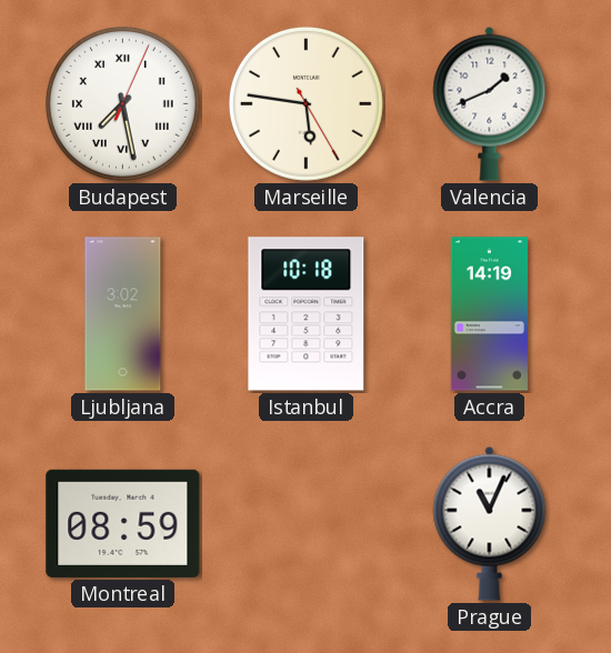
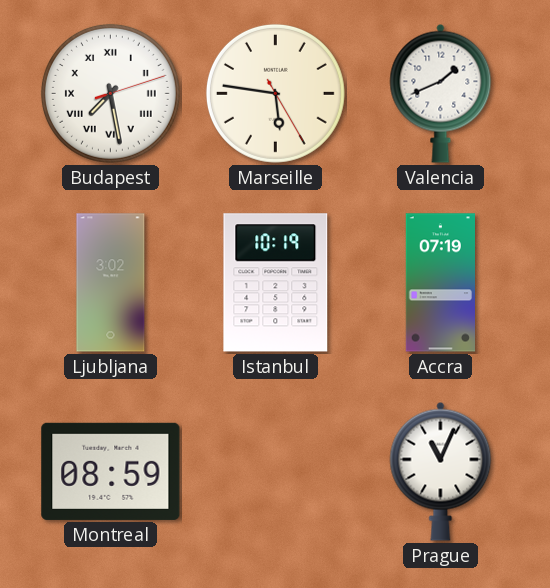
Budapest: 7:28:04 -> 7:28:12
Istanbul: 10:18 -> 10:19
Accra: 14:19 -> 07:19
